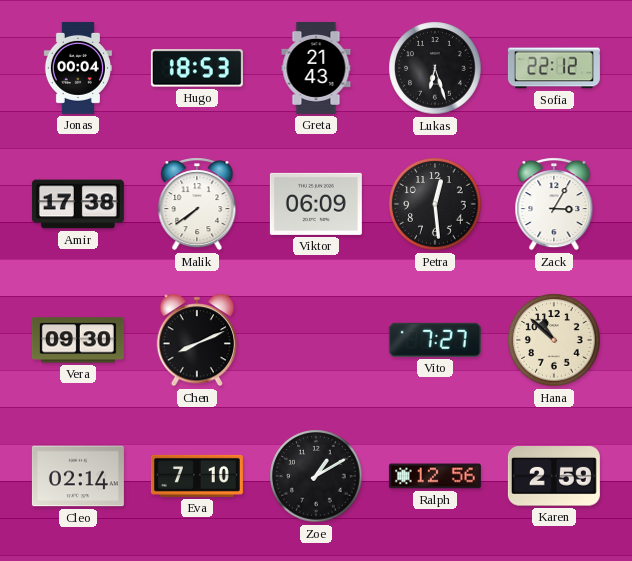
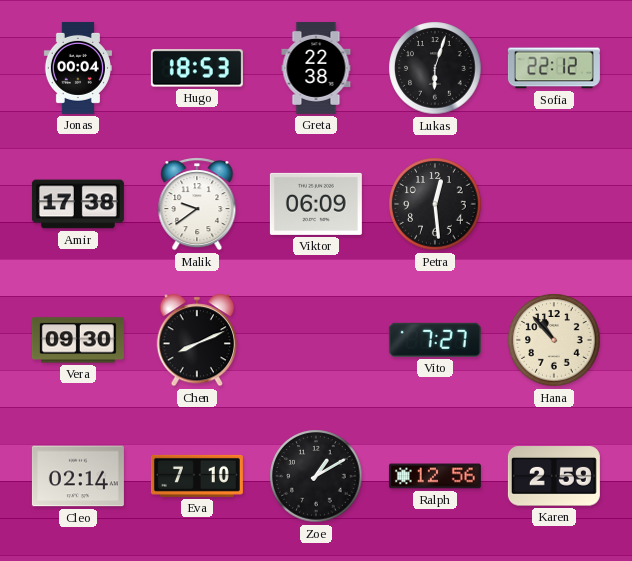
Greta: 21:43 -> 22:38
Lukas: 6:27 -> 6:03
Malik: 7:39 -> 9:39
Zack: 3:05 -> none
Hana: 10:52 -> 10:53
